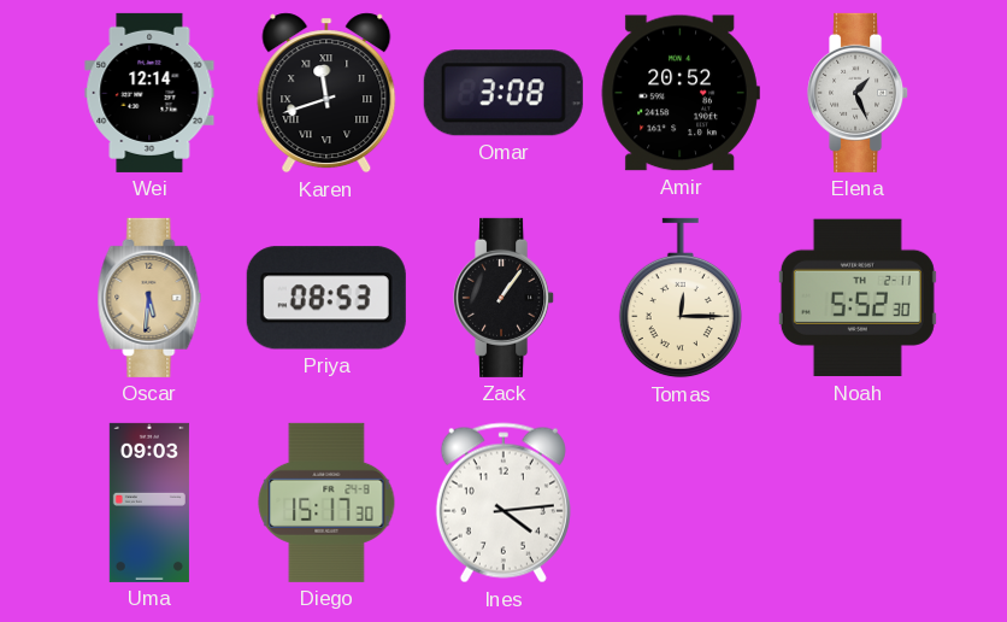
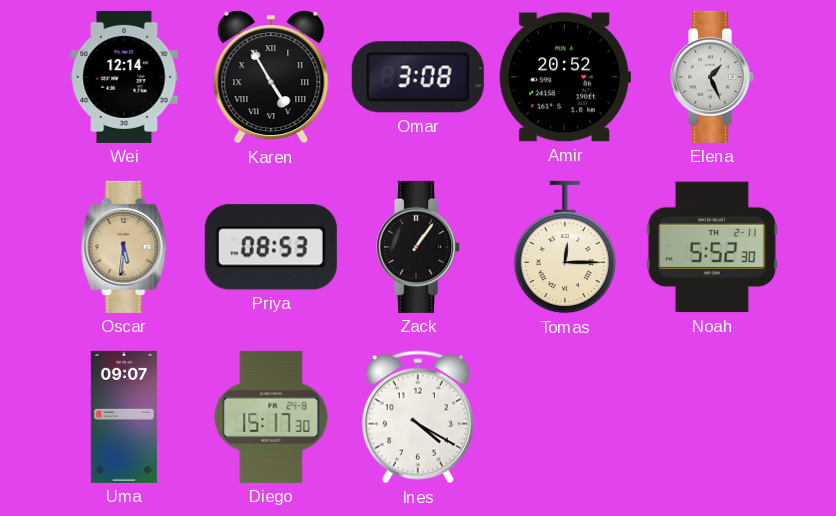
Karen: 11:42 -> 4:55
Uma: 09:03 -> 09:07
Ines: 4:14 -> 4:20
